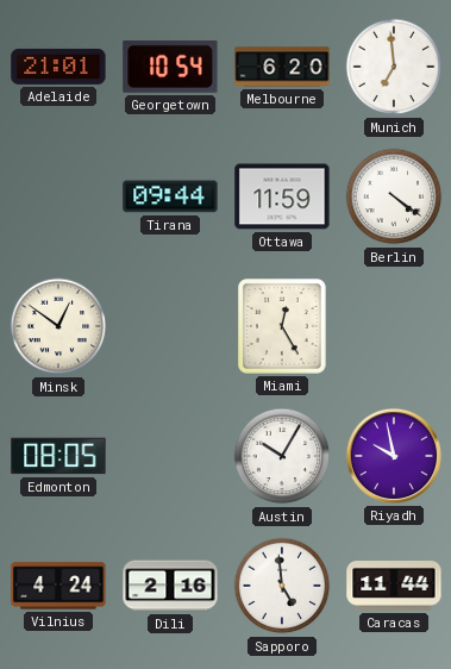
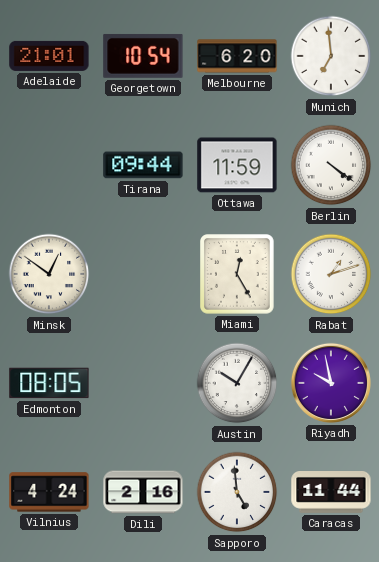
Rabat: none -> 1:12
